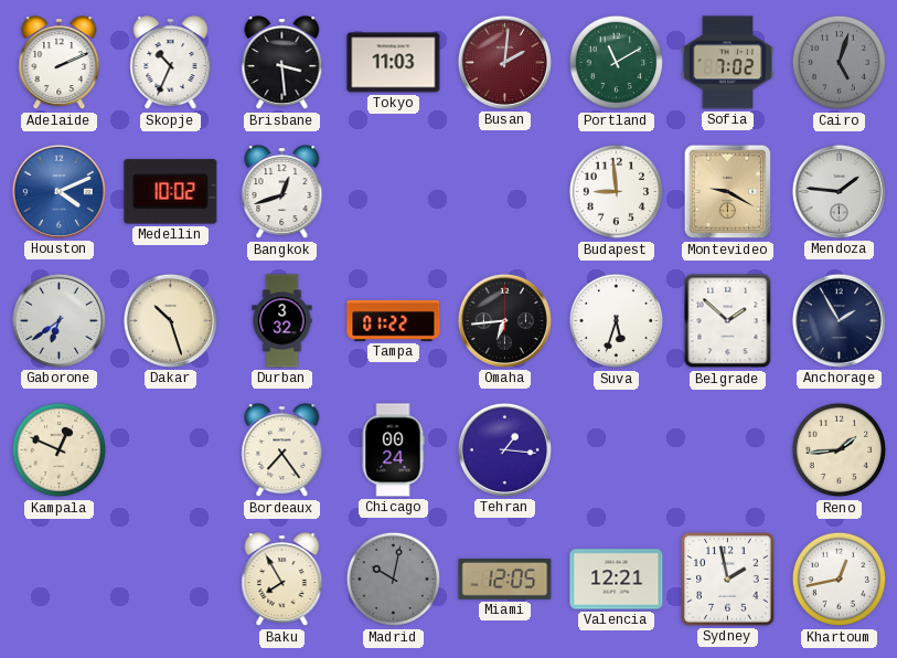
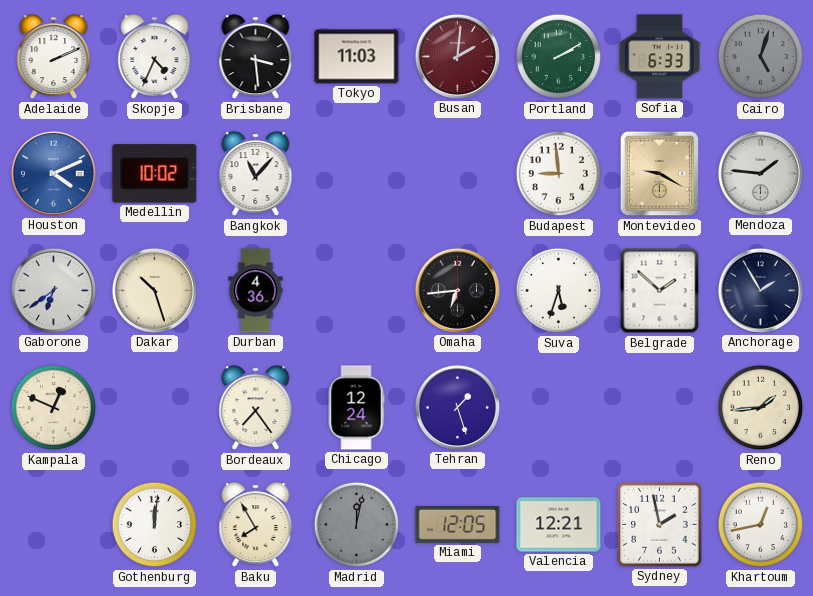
Skopje: 10:34 -> 4:34
Portland: 11:10 -> 2:10
Sofia: 7:02 -> 6:33
Bangkok: 12:42 -> 11:07
Durban: 3:32 -> 4:36
Tampa: 01:22 -> none
Chicago: 00:24 -> 12:24
Tehran: 1:16 -> 1:27
Gothenburg: none -> 12:01
Madrid: 10:02 -> 12:02
